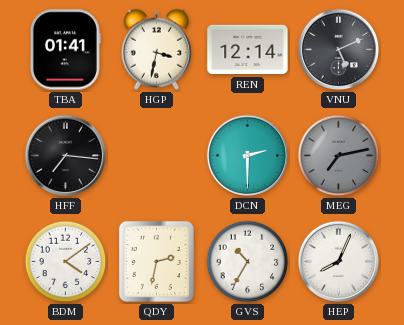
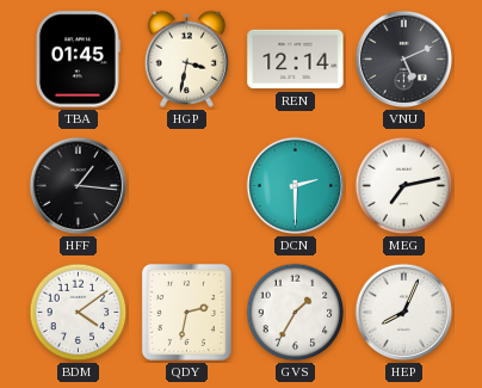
TBA: 01:41 -> 01:45
HFF: 7:16 -> 1:16
MEG dial: grey -> white
GVS: 10:35 -> 1:35
